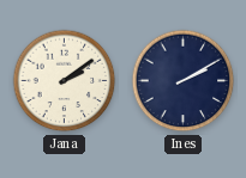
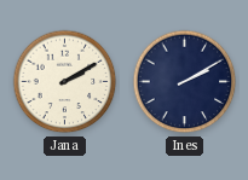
Jana: 2:09 -> 2:10
